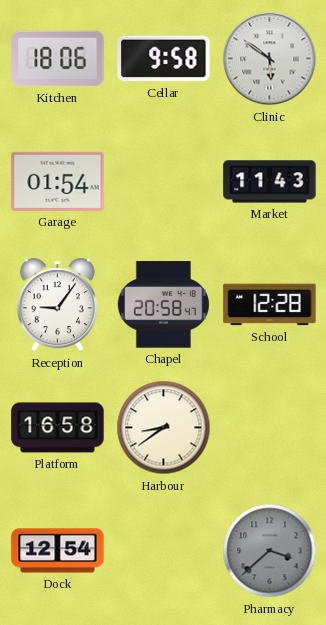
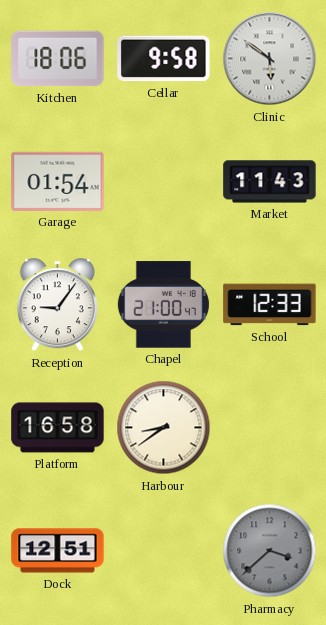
Chapel: 20:58 -> 21:00
School: 12:28 -> 12:33
Dock: 12:54 -> 12:51
